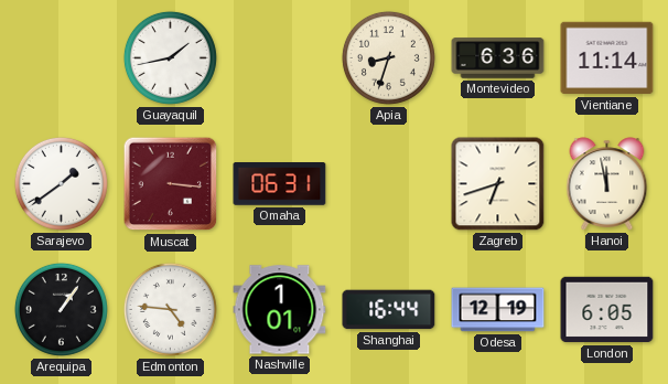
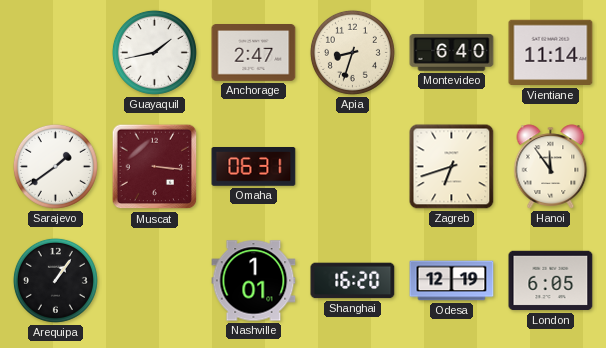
Anchorage: none -> 2:47
Montevideo: 6:36 -> 6:40
Hanoi: 11:58 -> 11:54
Edmonton: 4:46 -> none
Shanghai: 16:44 -> 16:20
